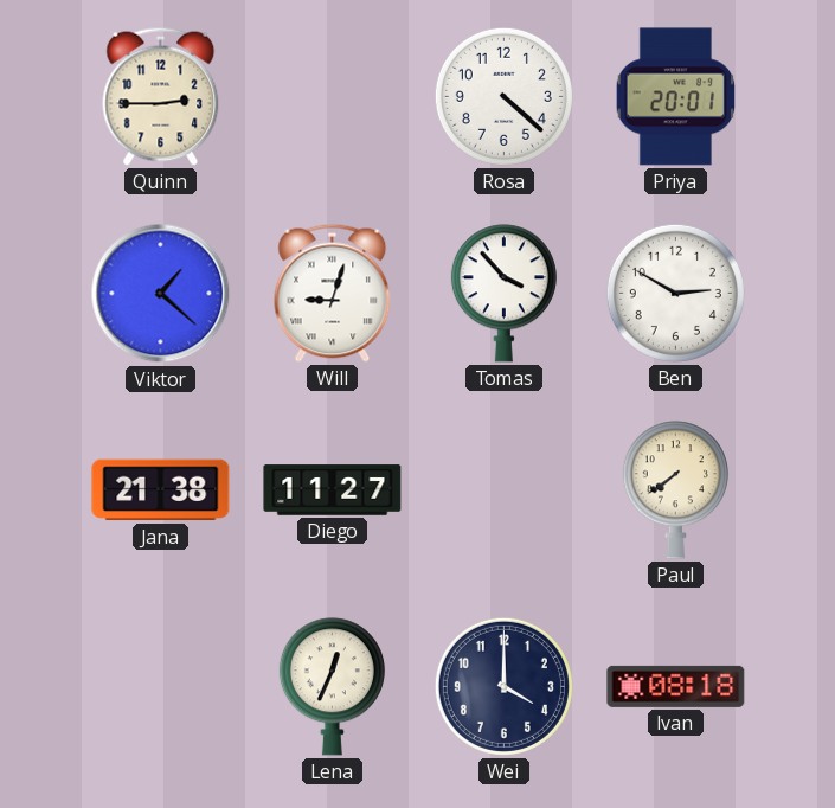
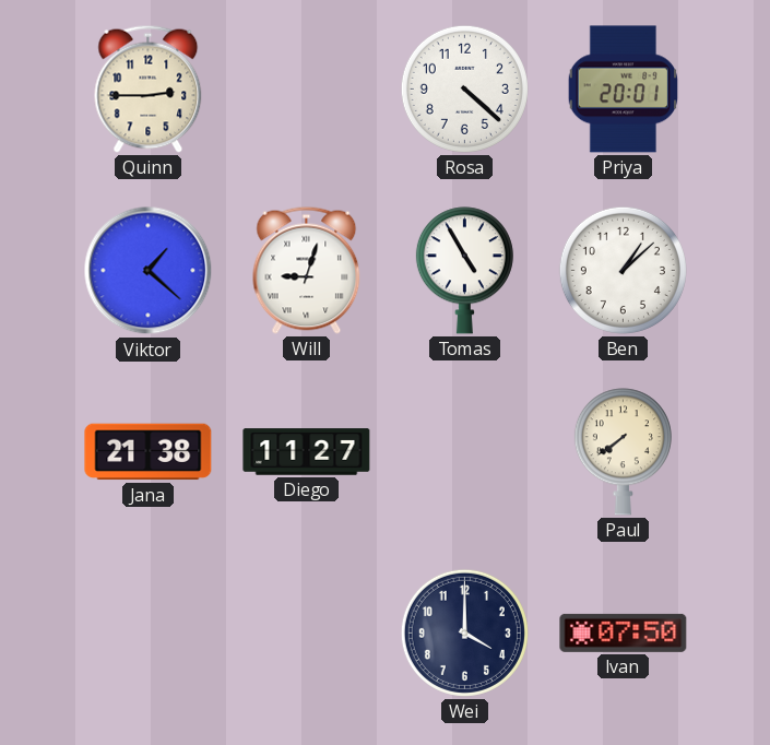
Tomas: 3:53 -> 4:55
Ben: 2:50 -> 1:08
Lena: 12:34 -> none
Ivan: 08:18 -> 07:50
